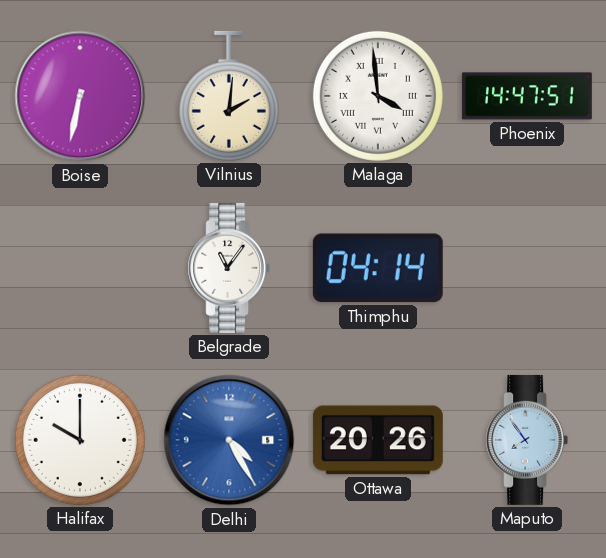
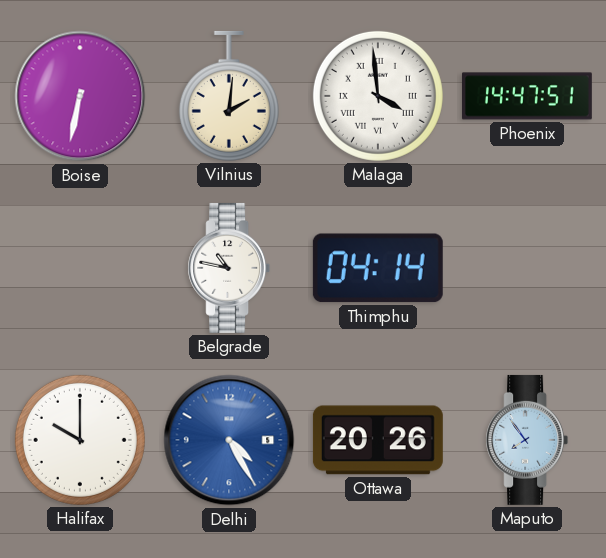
Belgrade: 11:06 -> 10:47
